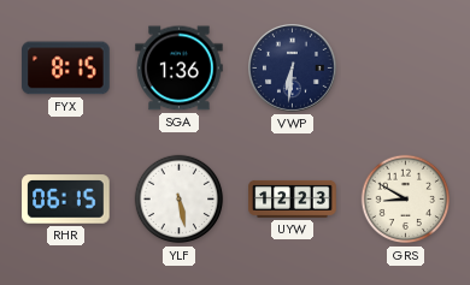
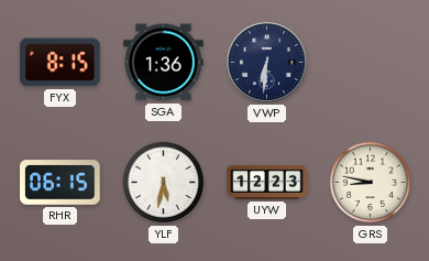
YLF: 5:28 -> 5:32
GRS: 8:50 -> 8:47
